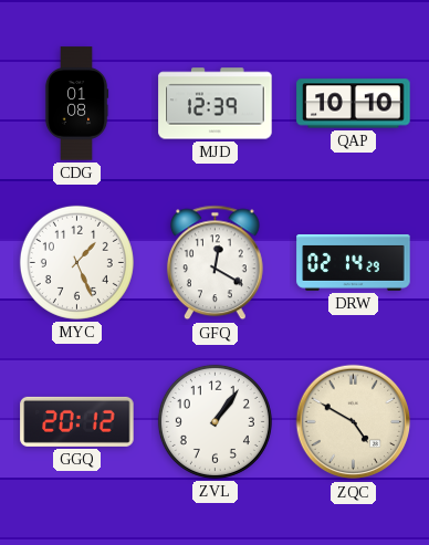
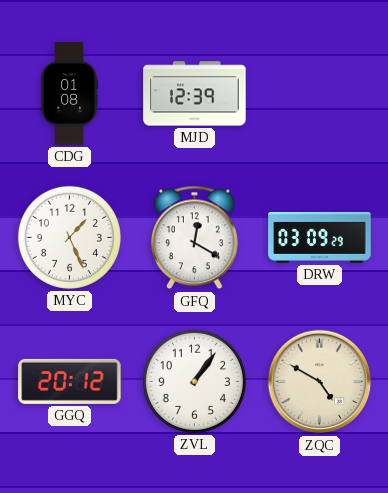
QAP: 10:10 -> none
DRW: 02:14 -> 03:09
